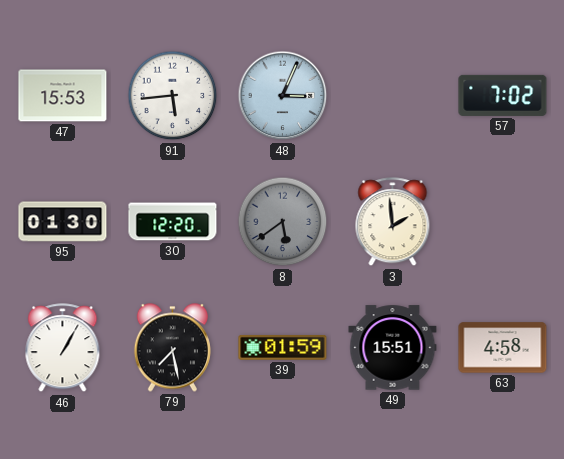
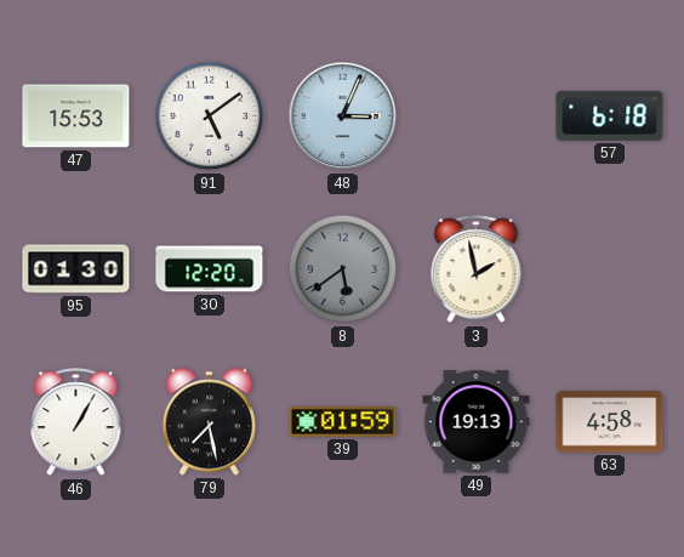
91: 5:44 -> 5:09
57: 7:02 -> 6:18
3: 1:59 -> 1:58
49: 15:51 -> 19:13
